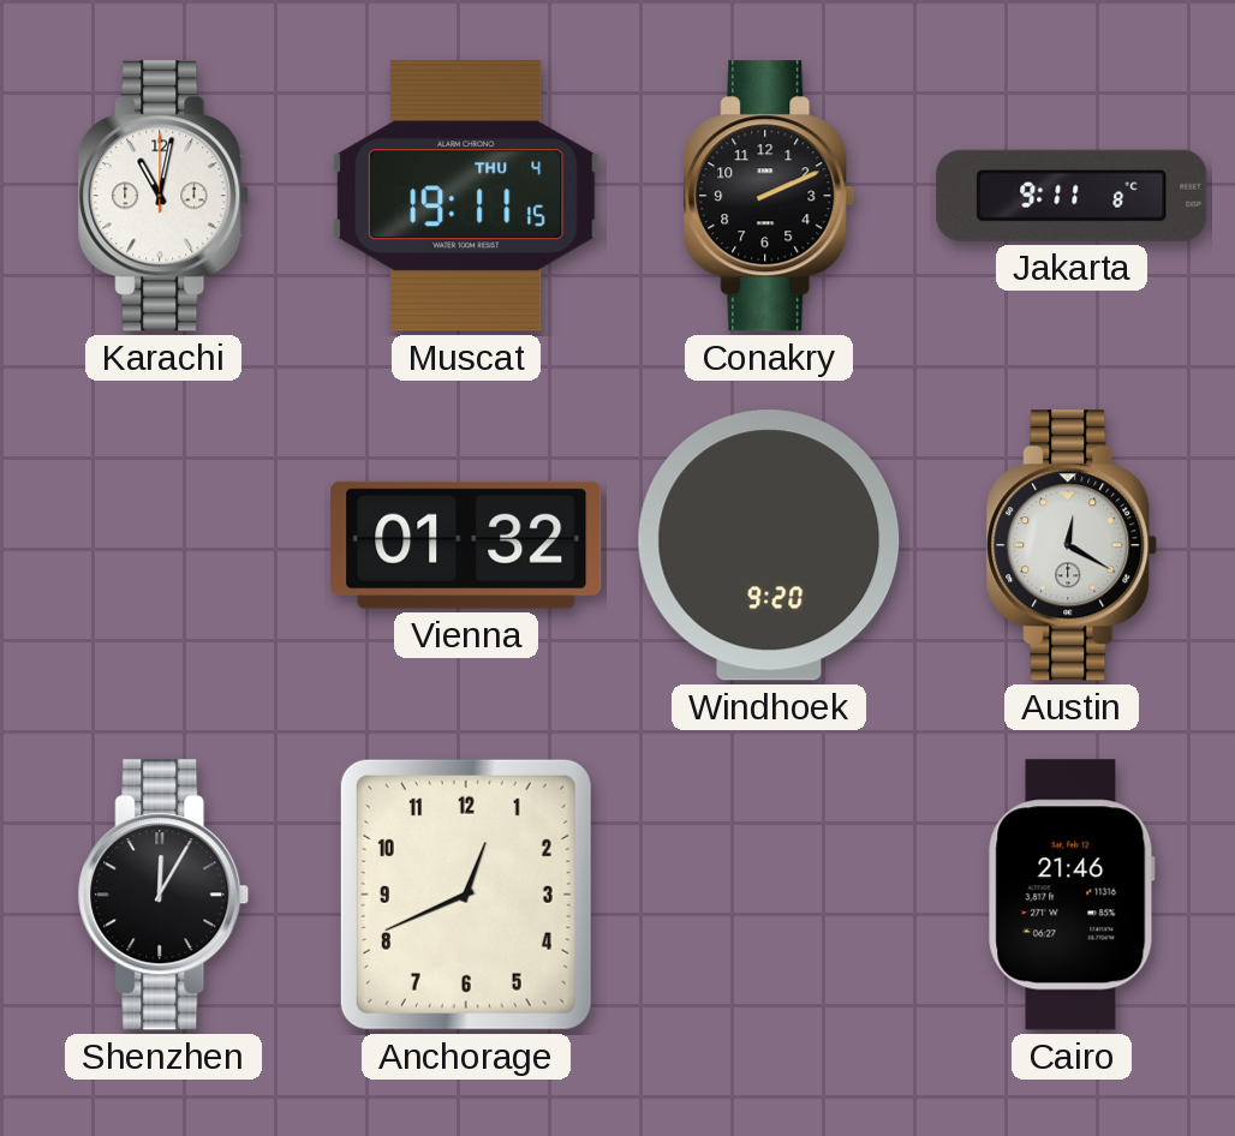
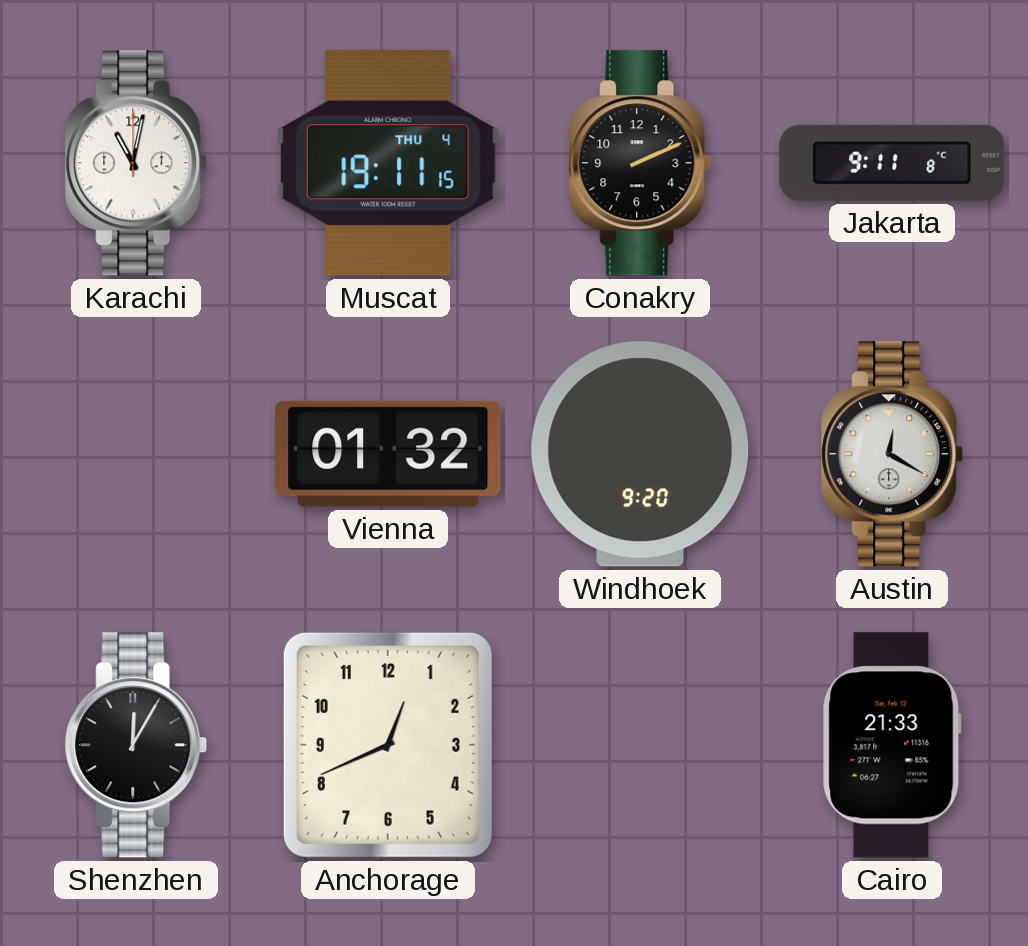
Cairo: 21:46 -> 21:33
